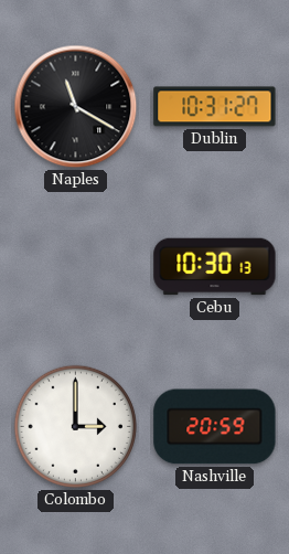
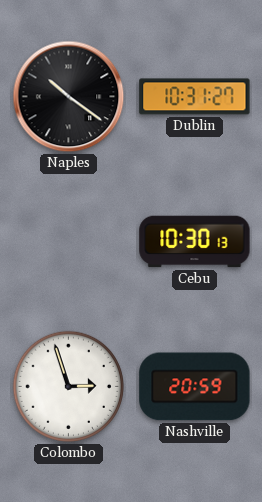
Naples: 11:20 -> 10:21
Colombo: 3:00 -> 2:57
